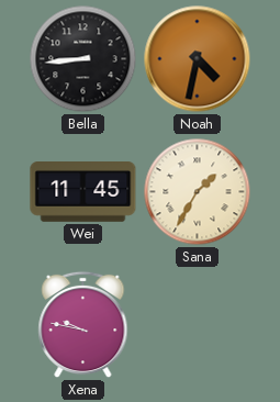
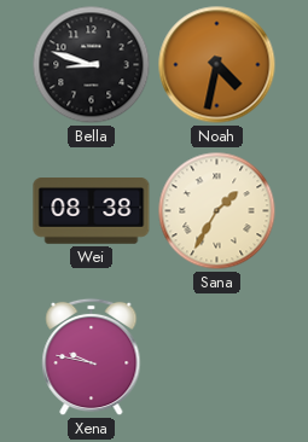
Bella: 8:44 -> 8:48
Wei: 11:45 -> 08:38
